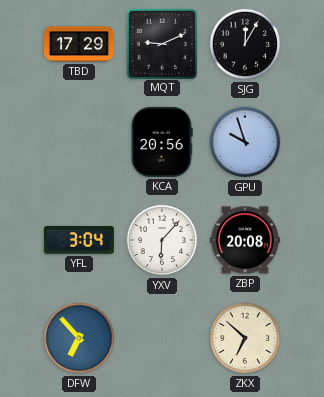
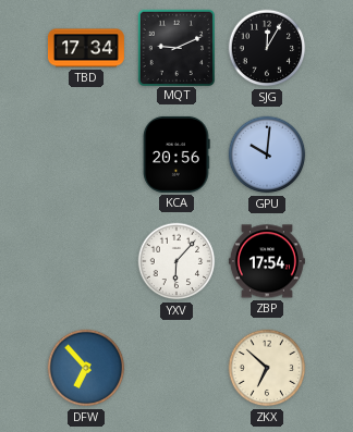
TBD: 17:29 -> 17:34
GPU: 9:57 -> 10:01
YFL: 3:04 -> none
ZBP: 20:08 -> 17:54
